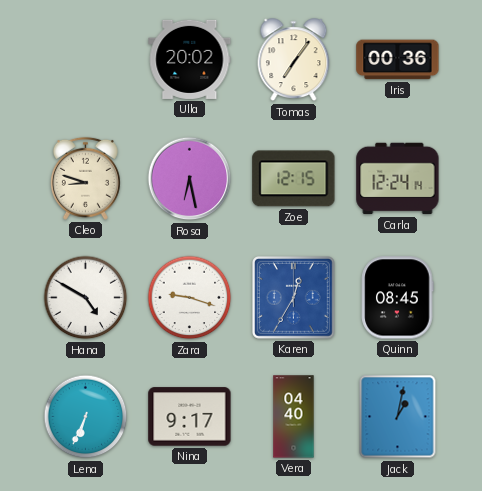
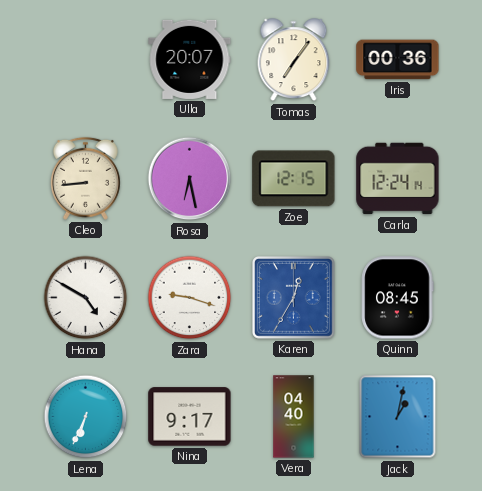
Ulla: 20:02 -> 20:07
Cleo: 8:48 -> 8:44
